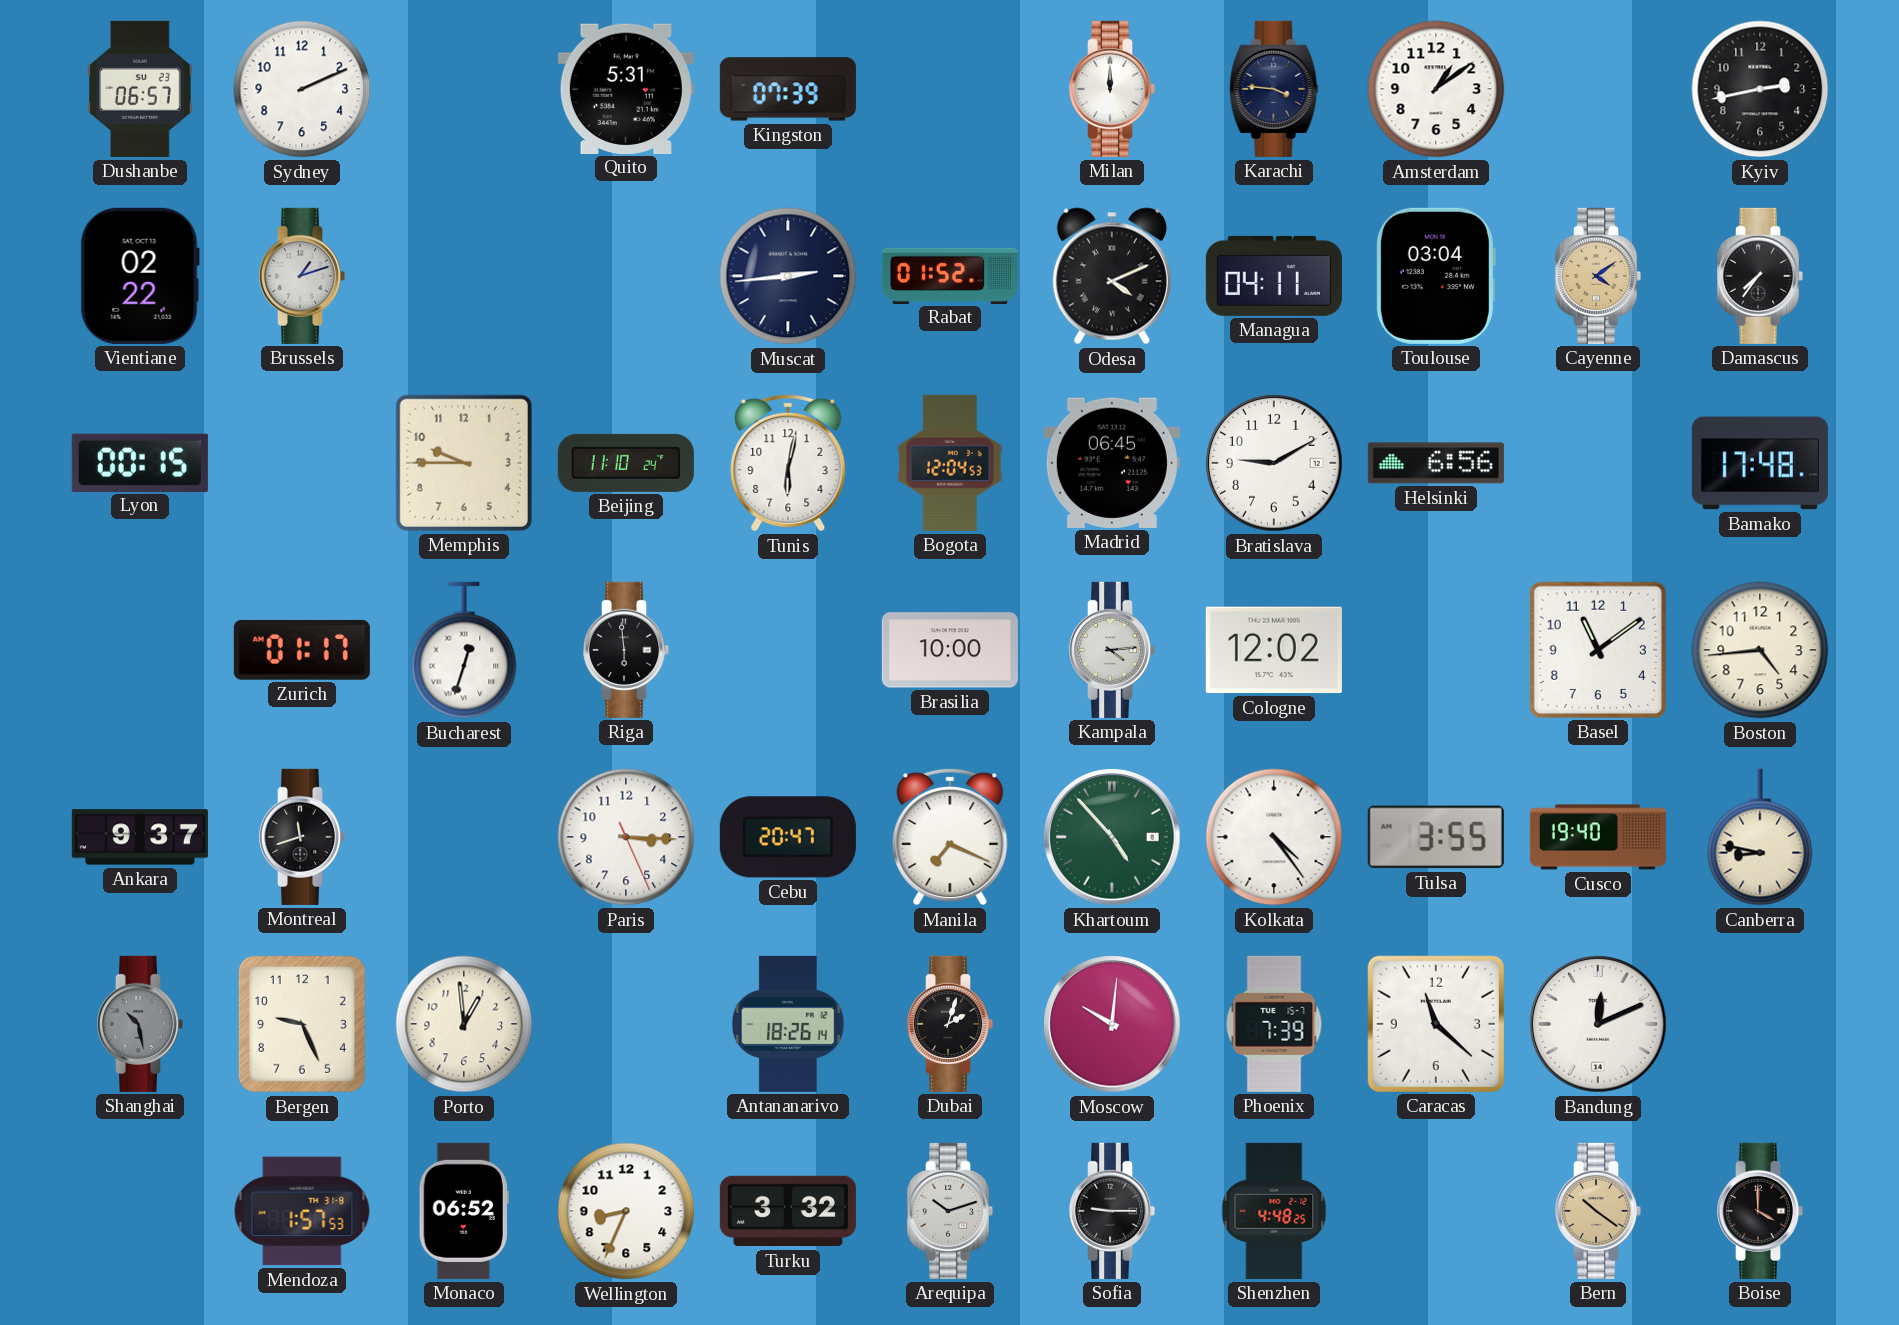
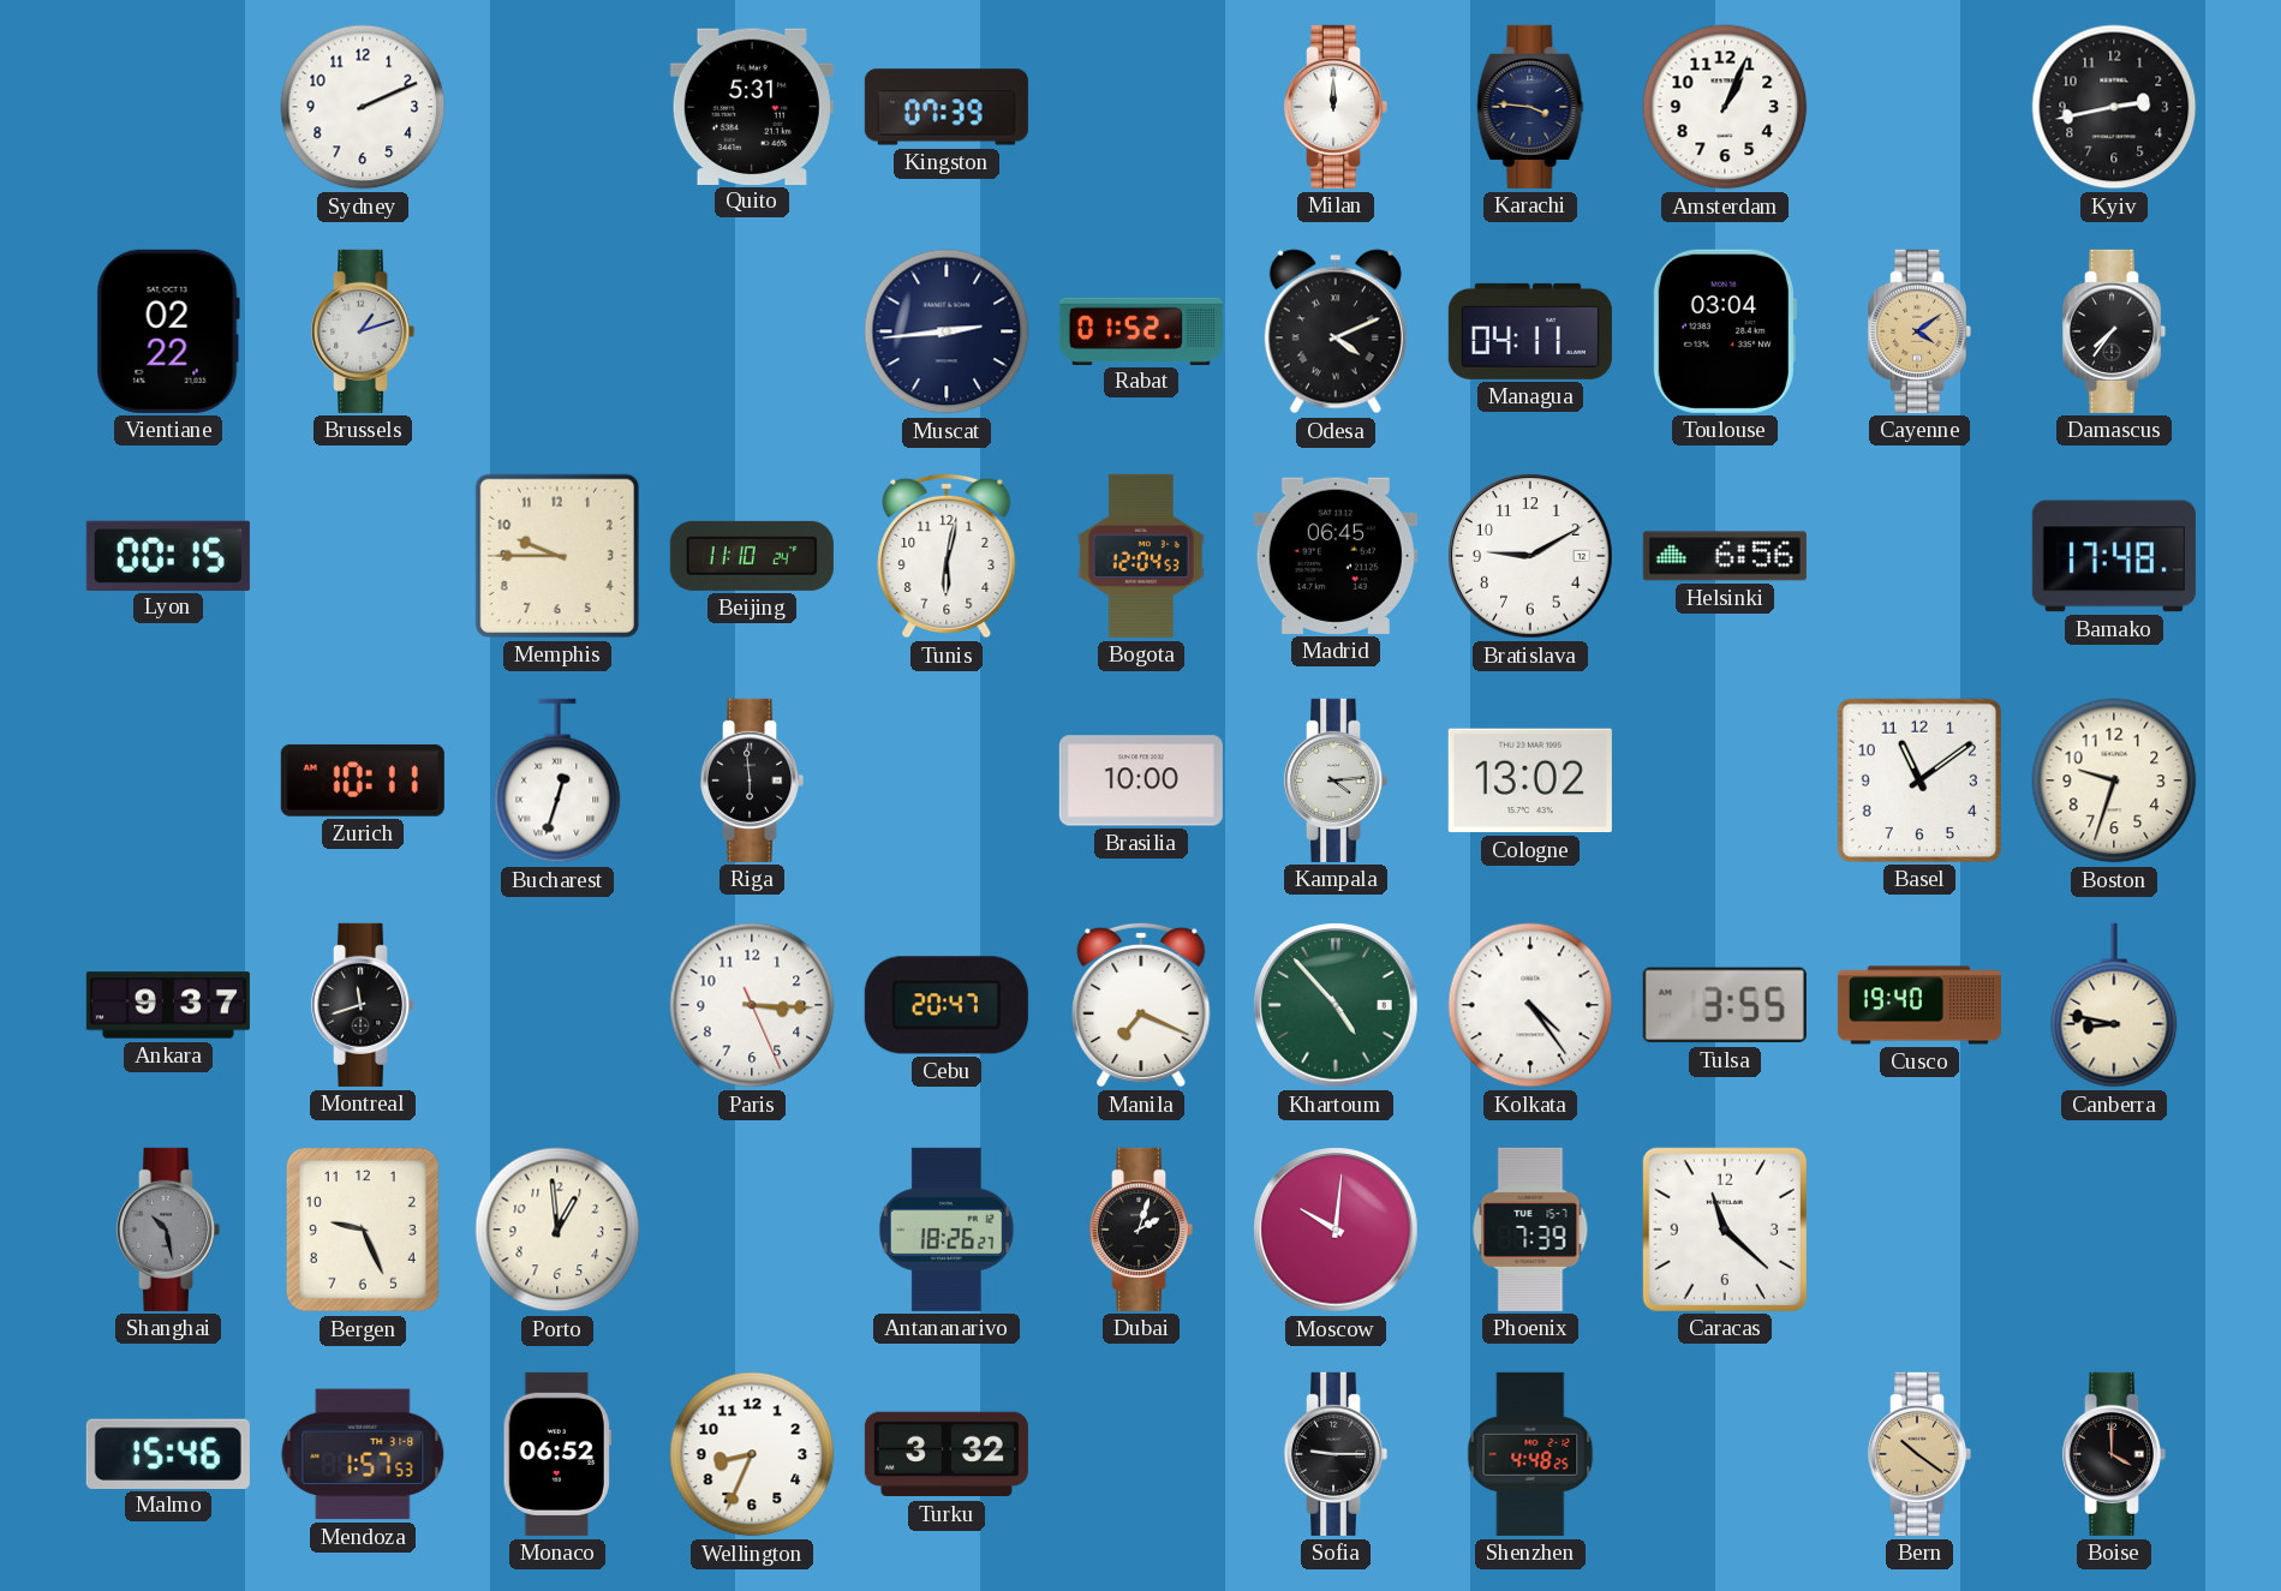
Dushanbe: 06:57 -> none
Amsterdam: 1:09 -> 1:04
Zurich: 01:17 -> 10:11
Cologne: 12:02 -> 13:02
Boston: 4:44 -> 9:33
Antananarivo: 18:26:14 -> 18:26:27
Bandung: 12:11 -> none
Malmo: none -> 15:46
Arequipa: 10:12 -> none
